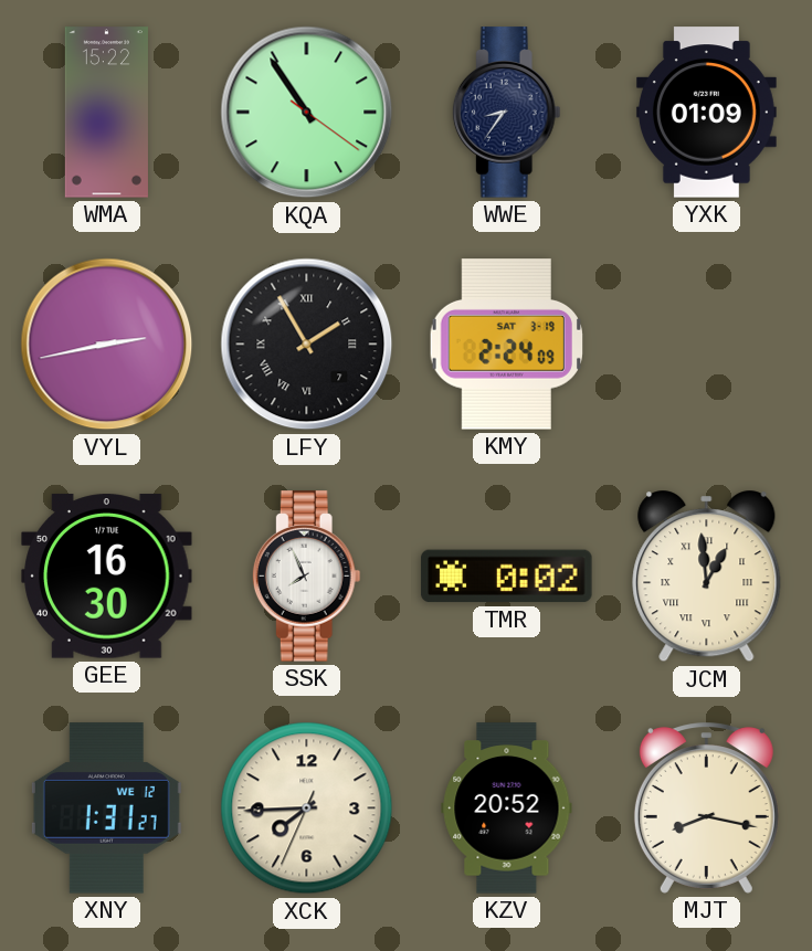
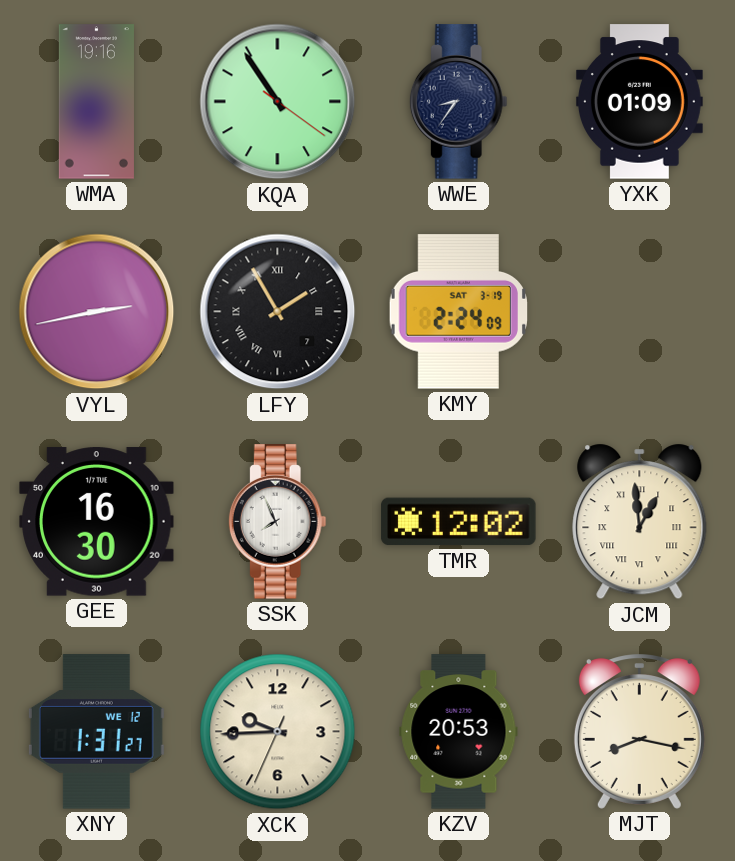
WMA: 15:22 -> 19:16
TMR: 0:02 -> 12:02
XCK: 7:44 -> 9:44
KZV: 20:52 -> 20:53
